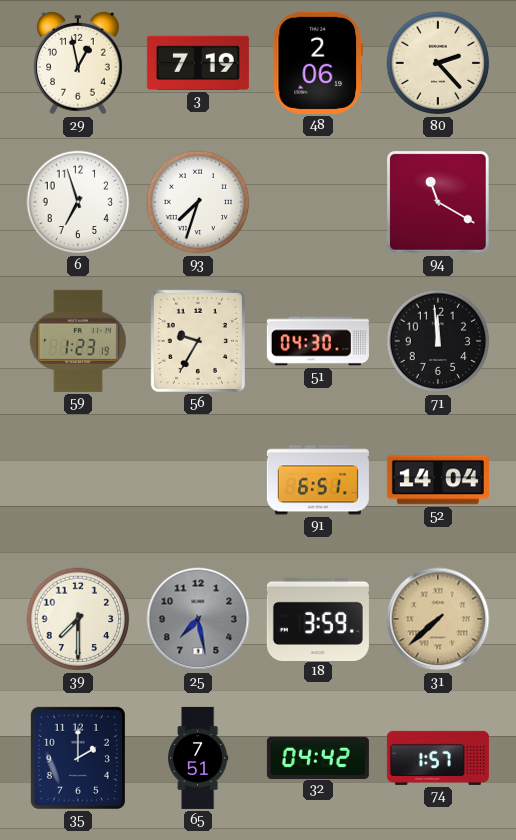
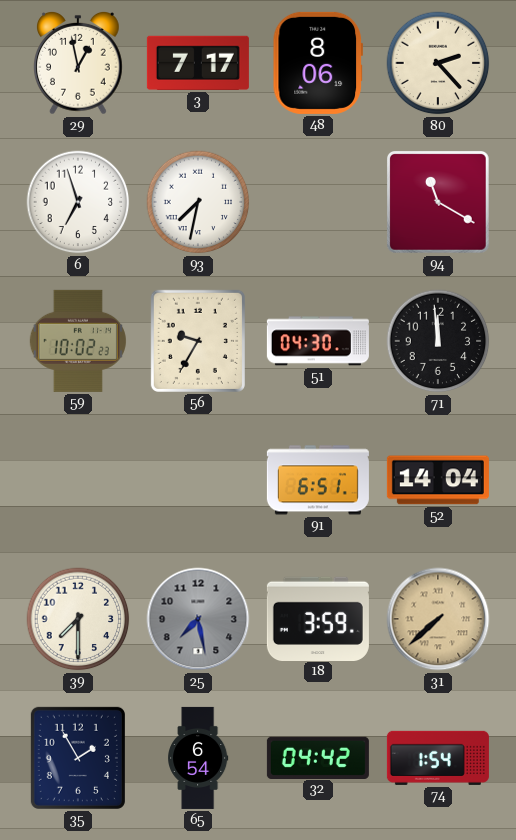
3: 7:19 -> 7:17
48: 2:06 -> 8:06
93: 7:33 -> 7:32
59: 1:23 -> 10:02
35: 2:00 -> 1:55
65: 7:51 -> 6:54
74: 1:57 -> 1:54
